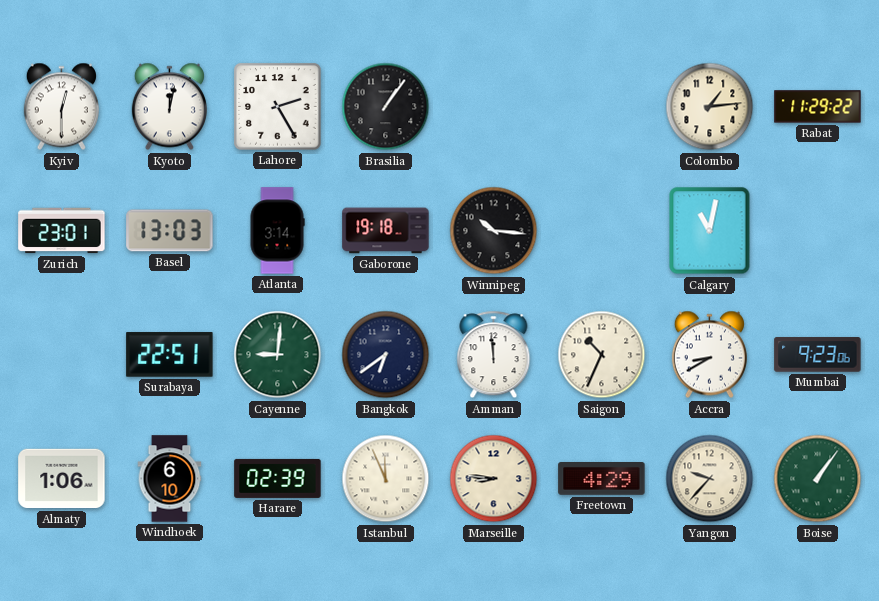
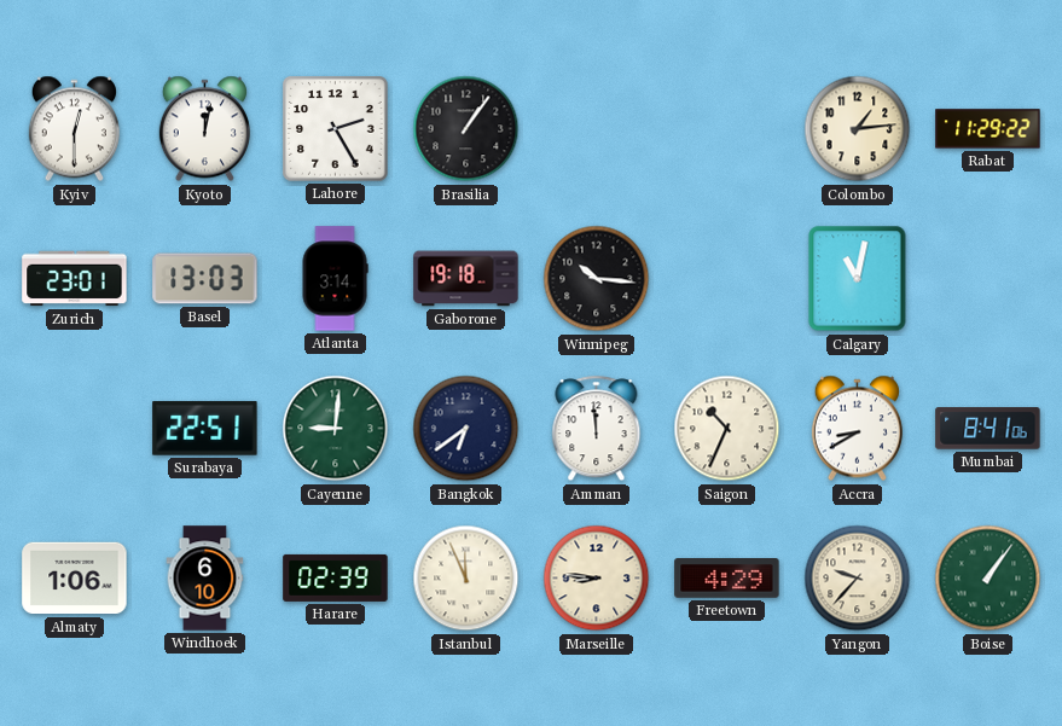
Mumbai: 9:23 -> 8:41
